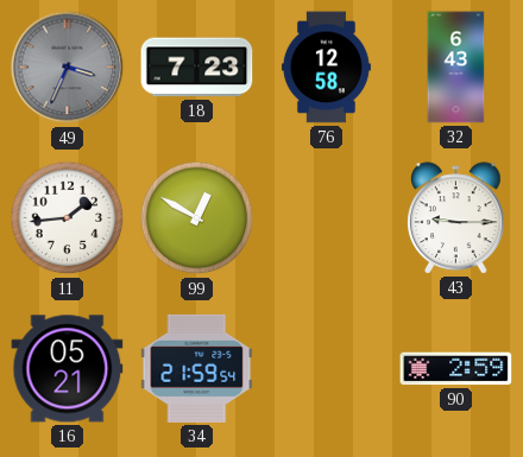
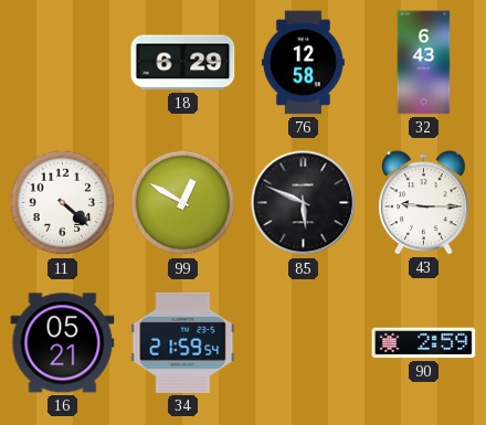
49: 3:34 -> none
18: 7:23 -> 6:29
11: 1:44 -> 4:22
85: none -> 5:49
